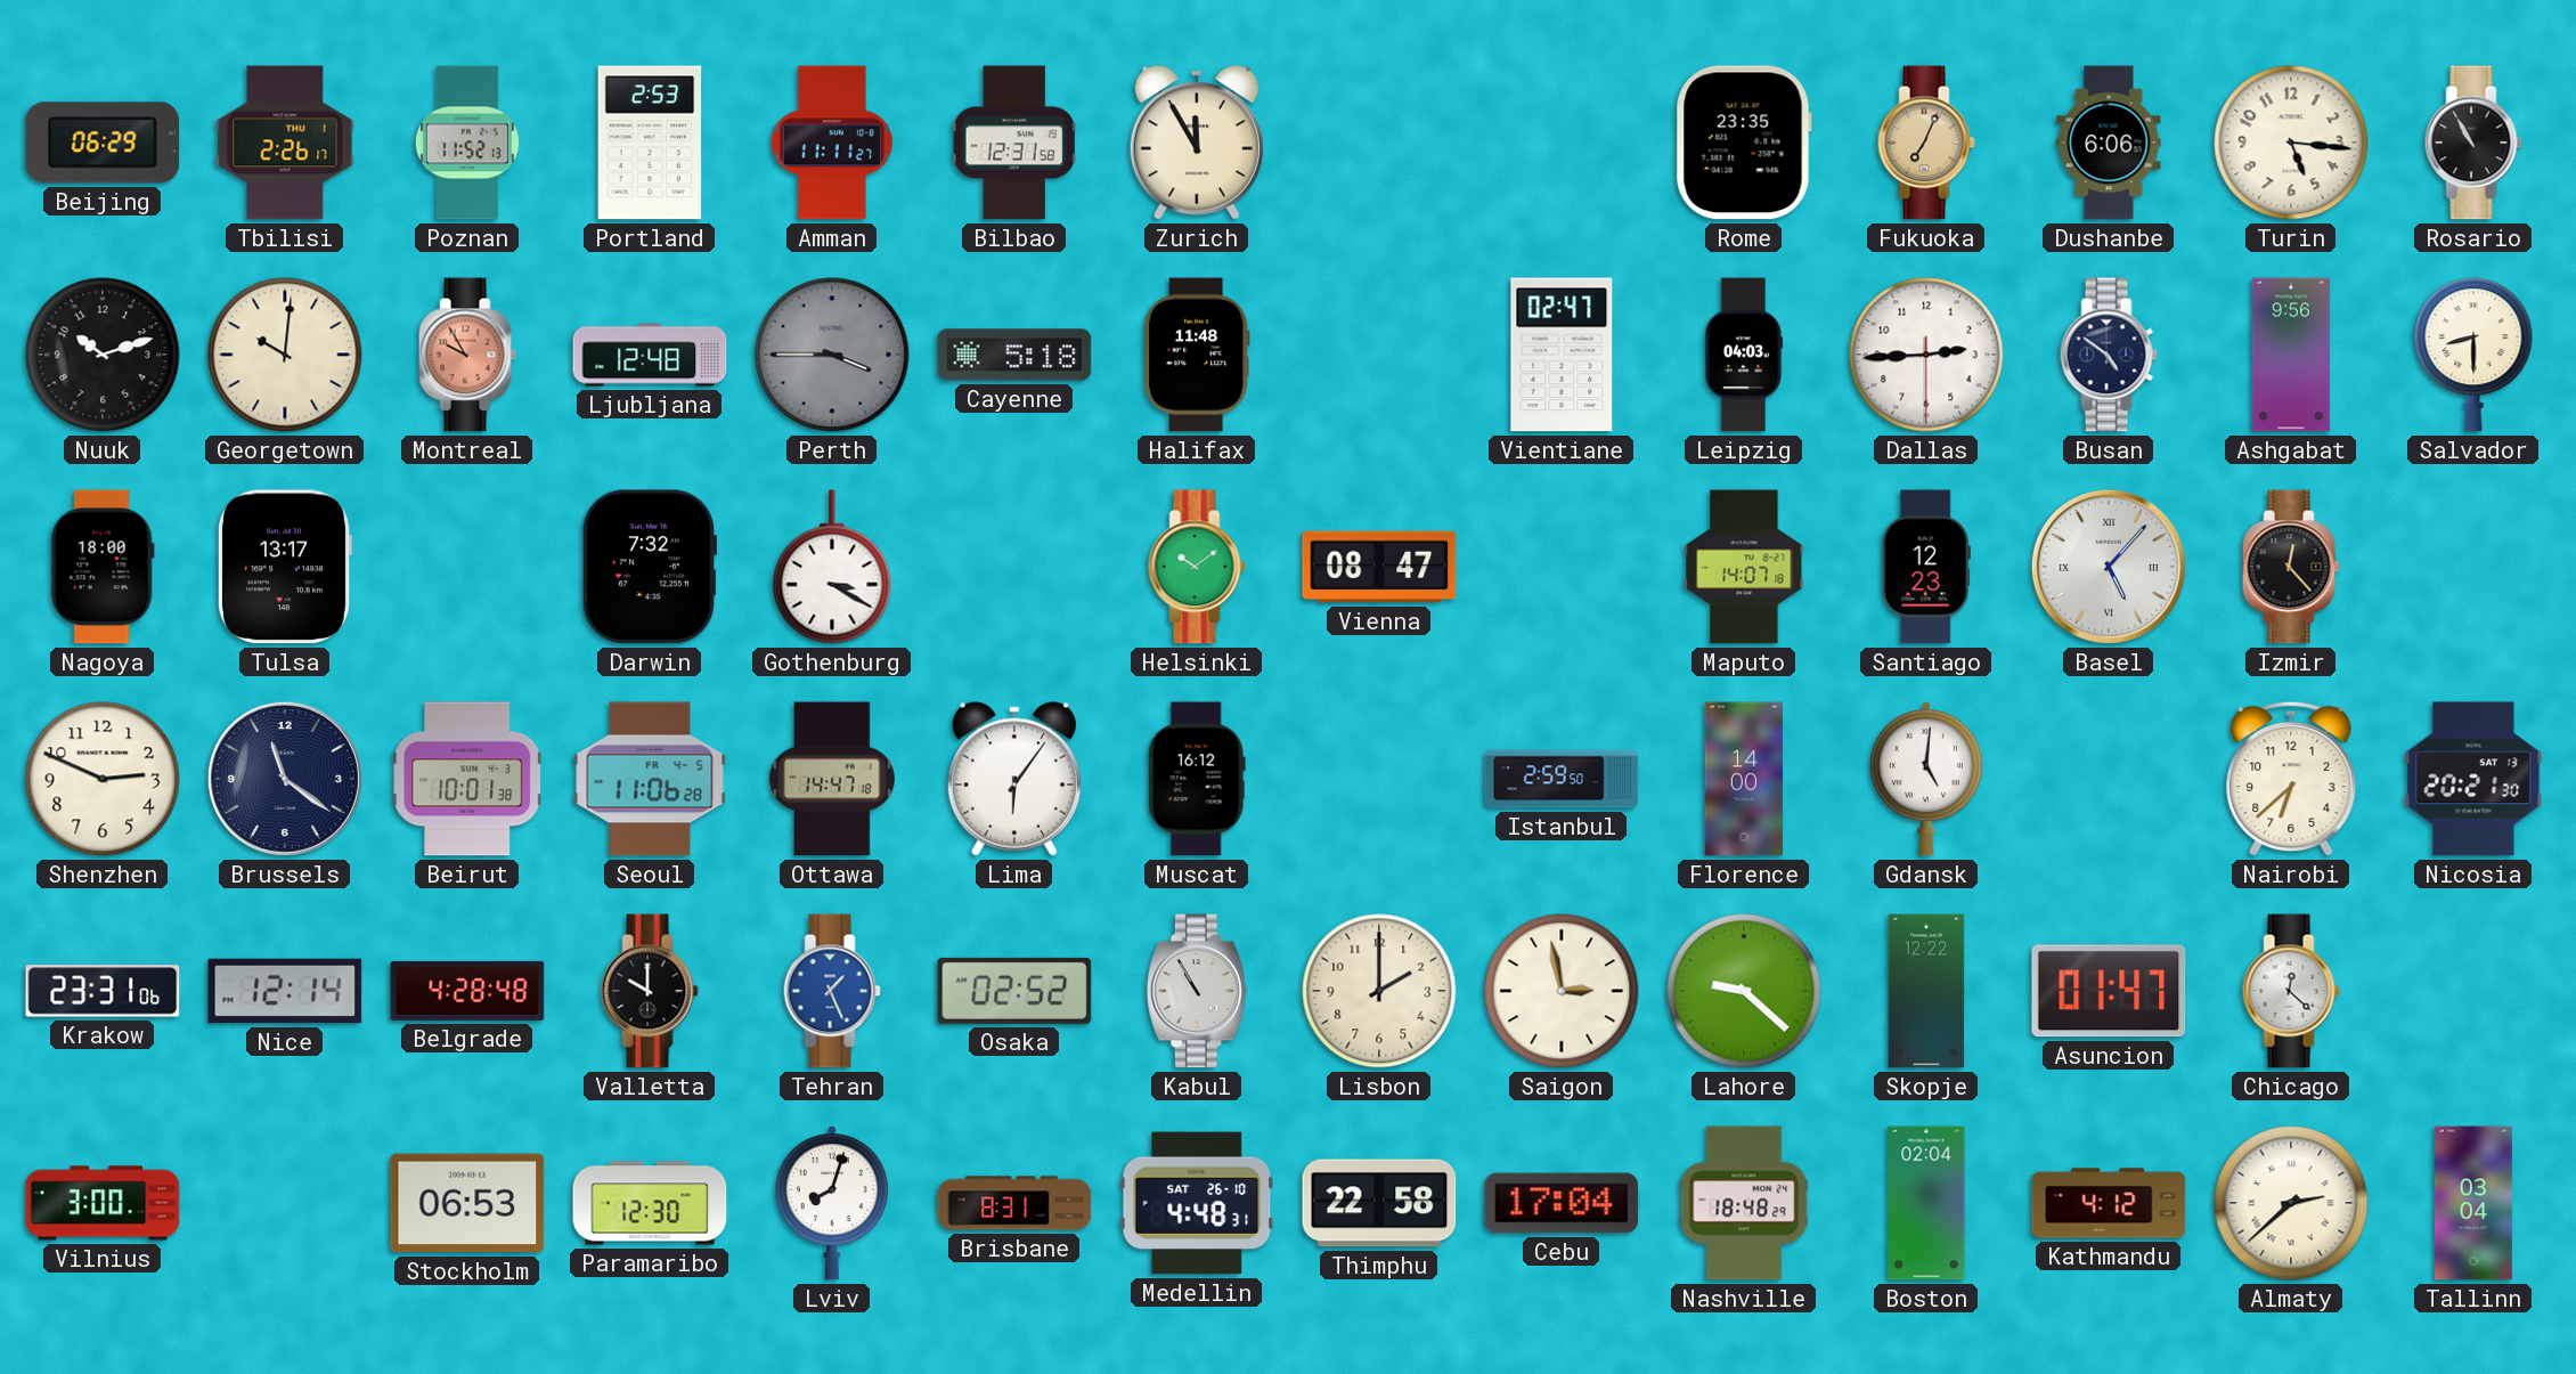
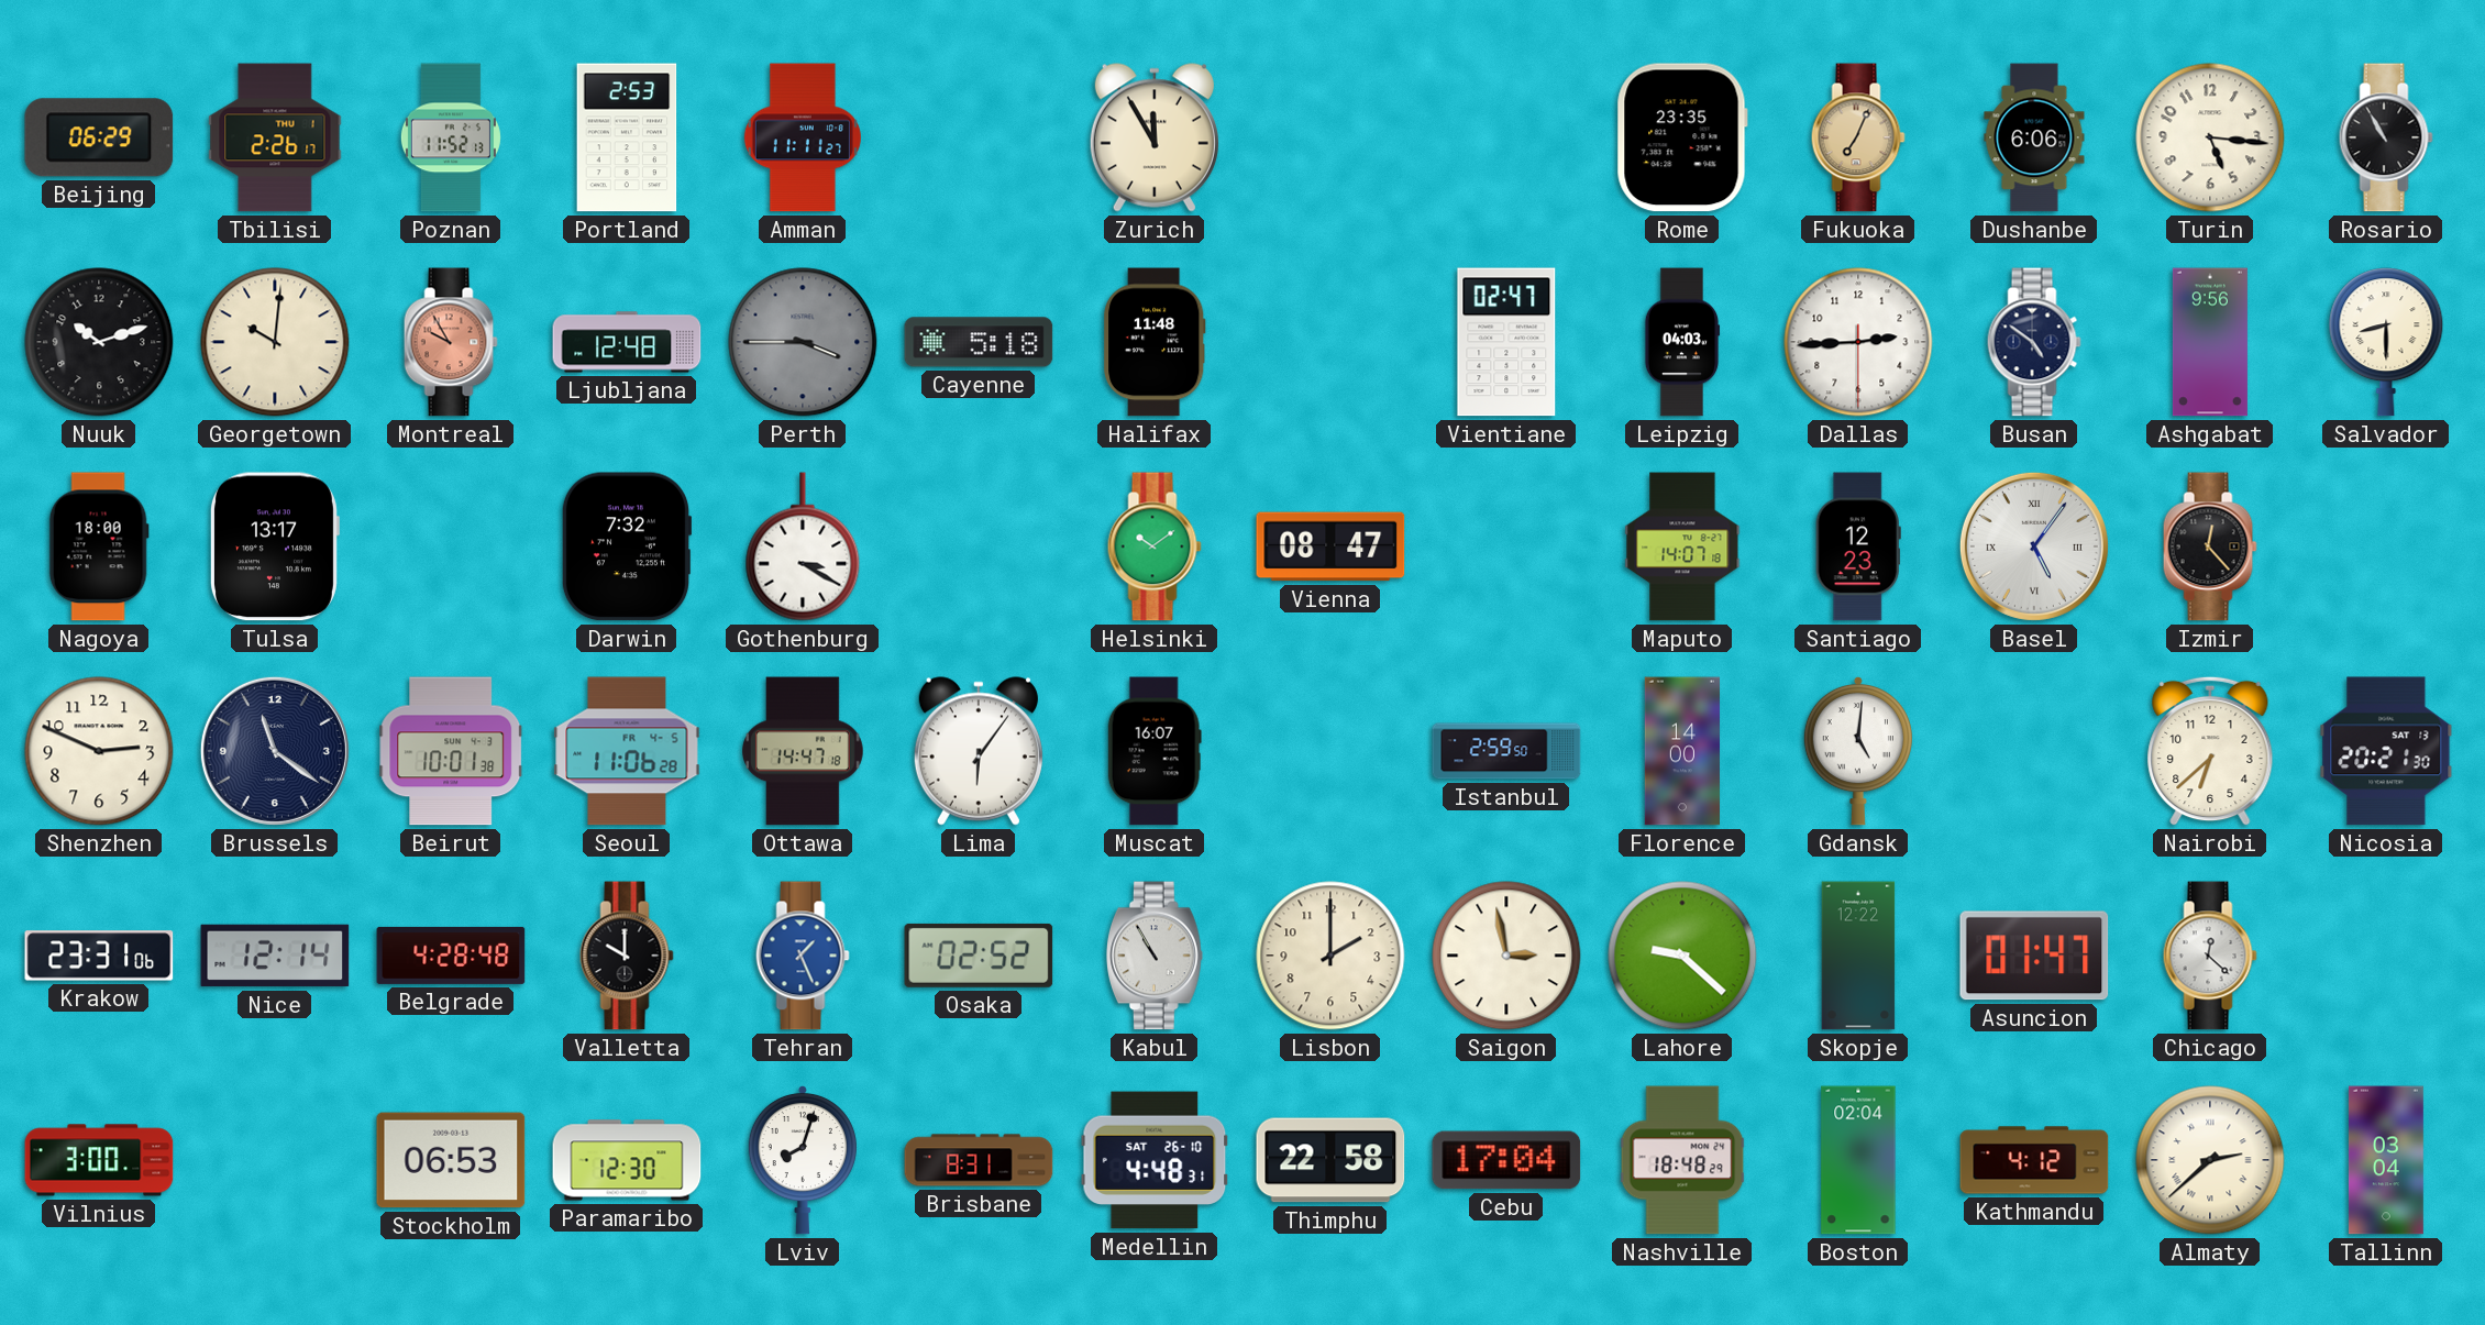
Bilbao: 12:31 -> none
Basel: 5:07 -> 5:06
Muscat: 16:12 -> 16:07
